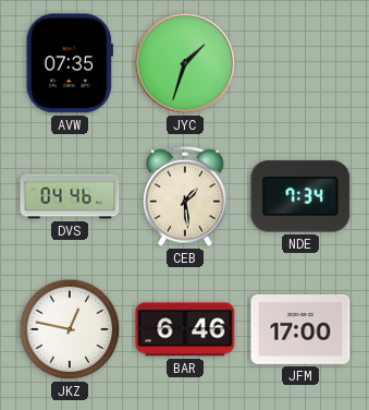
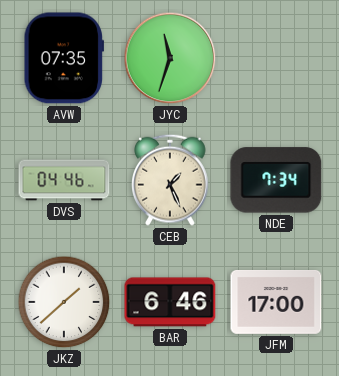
JYC: 1:33 -> 11:33
CEB: 1:29 -> 1:26
JKZ: 12:47 -> 1:38
